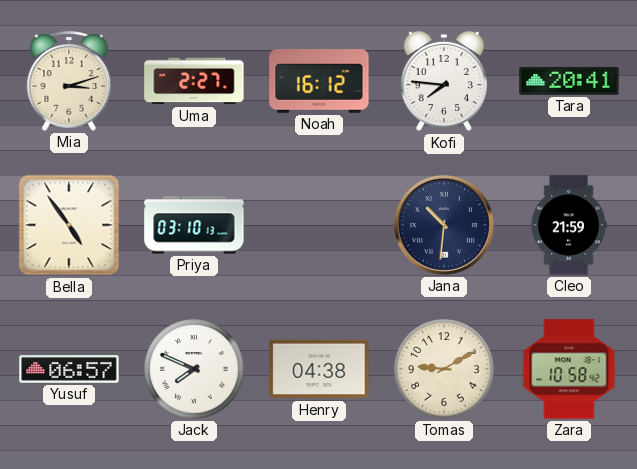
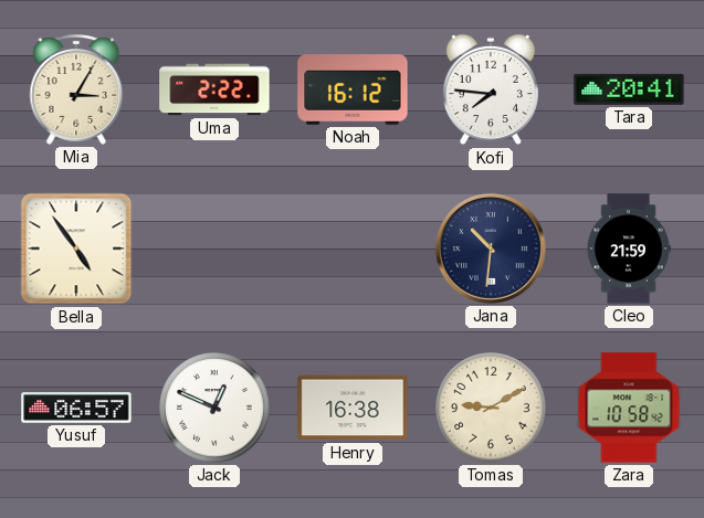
Mia: 3:12 -> 3:05
Uma: 2:27 -> 2:22
Priya: 03:10 -> none
Jack: 7:49 -> 12:49
Henry: 04:38 -> 16:38
